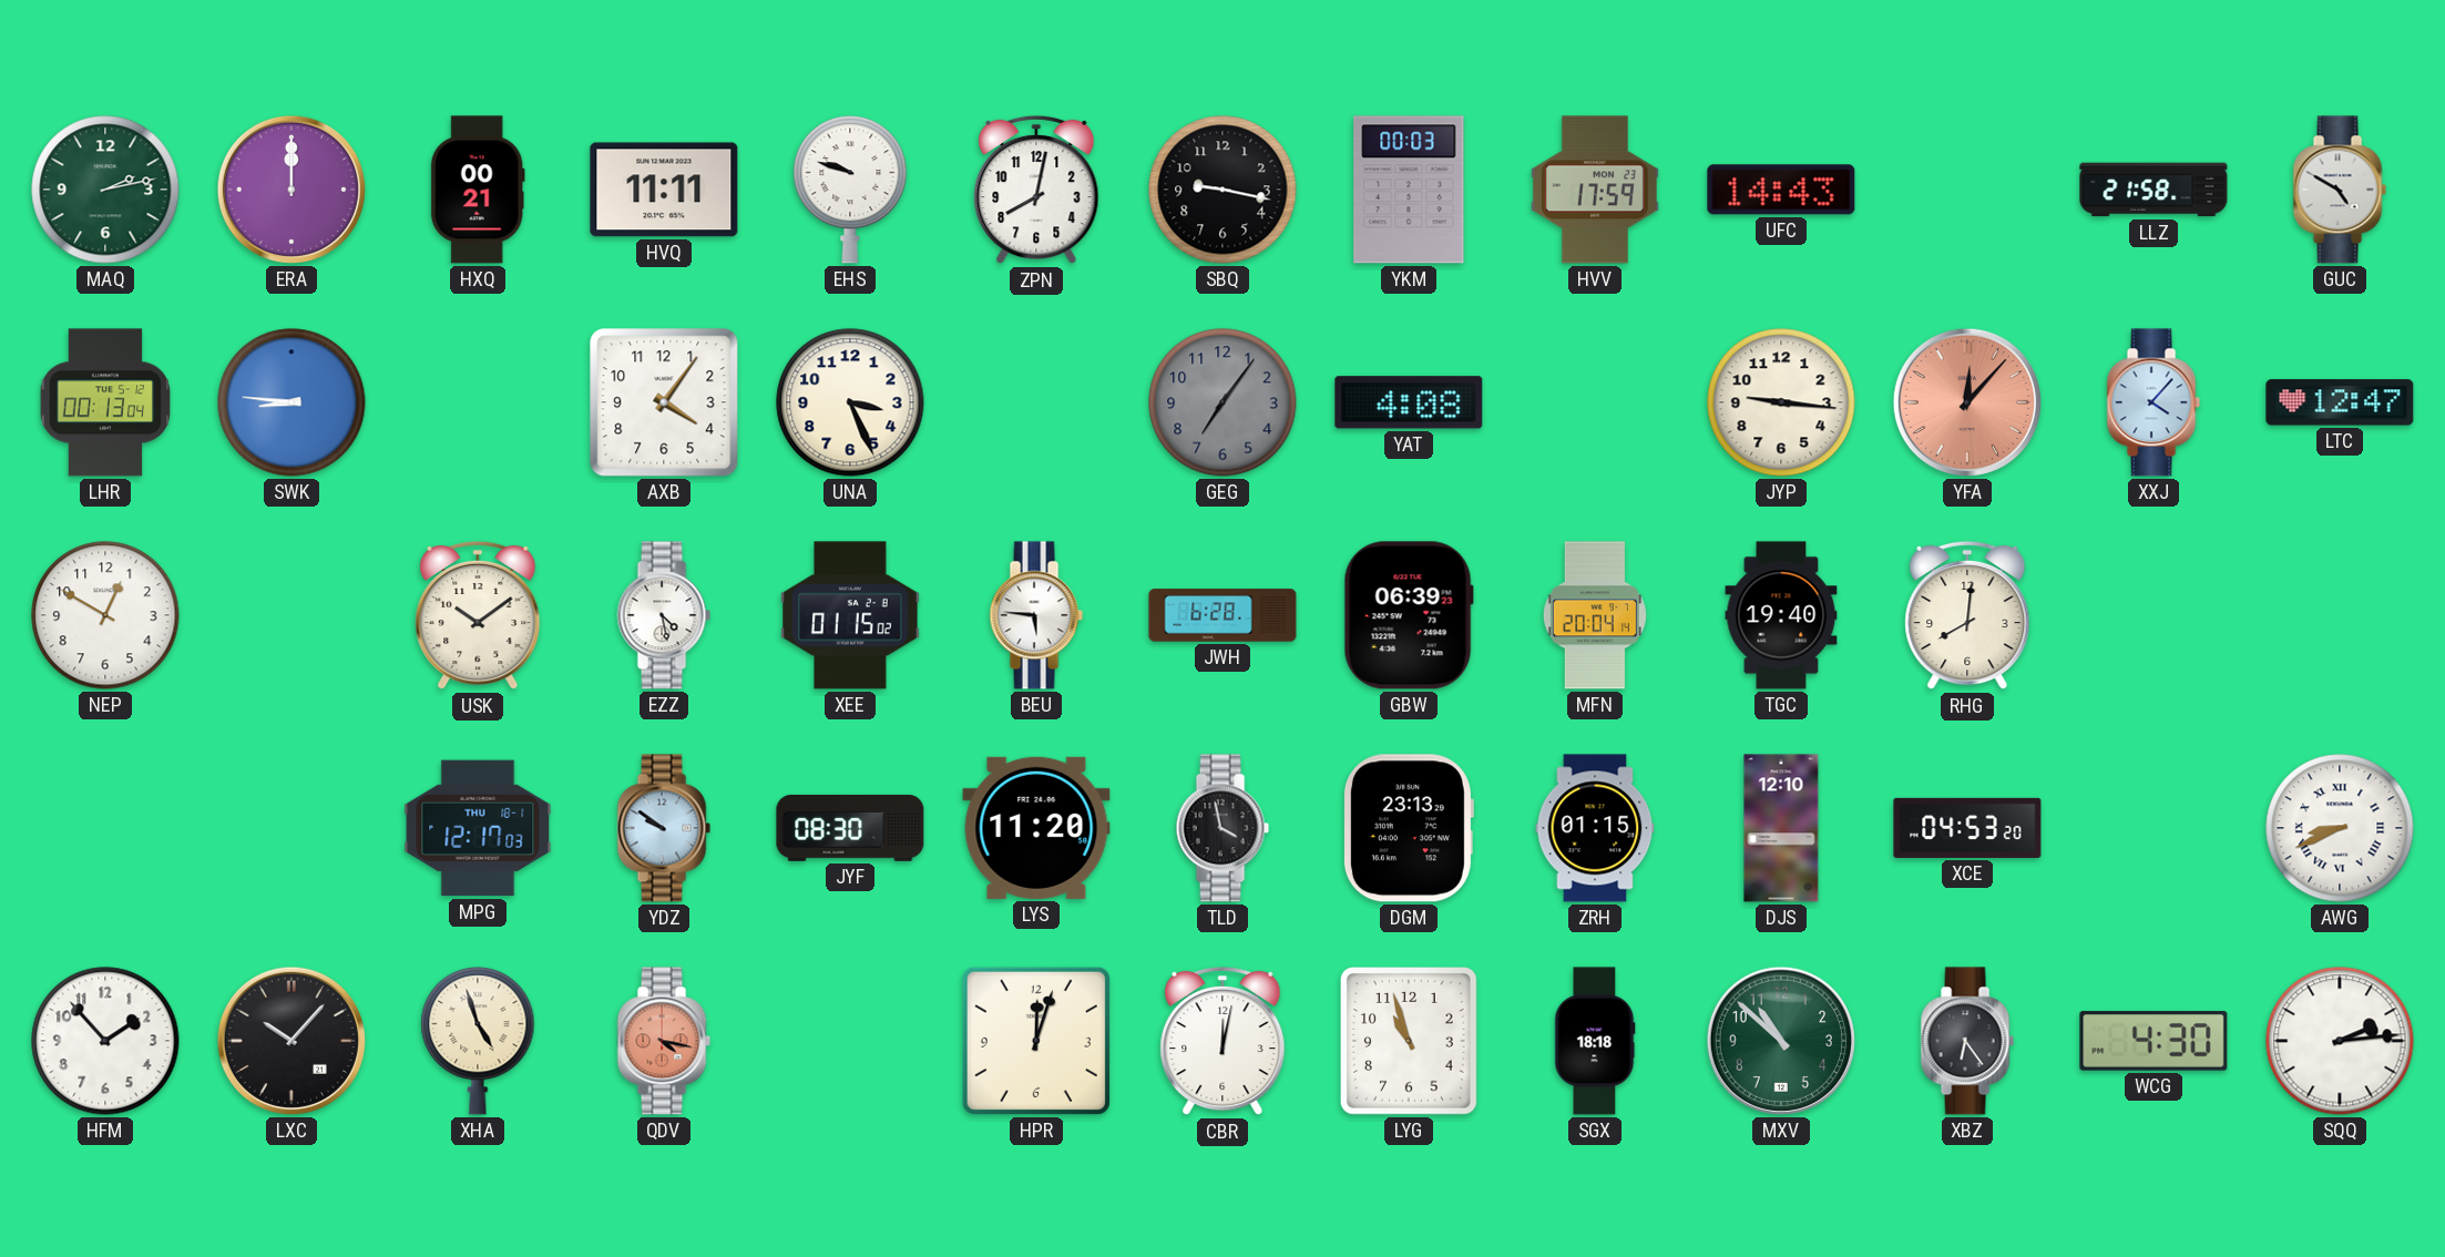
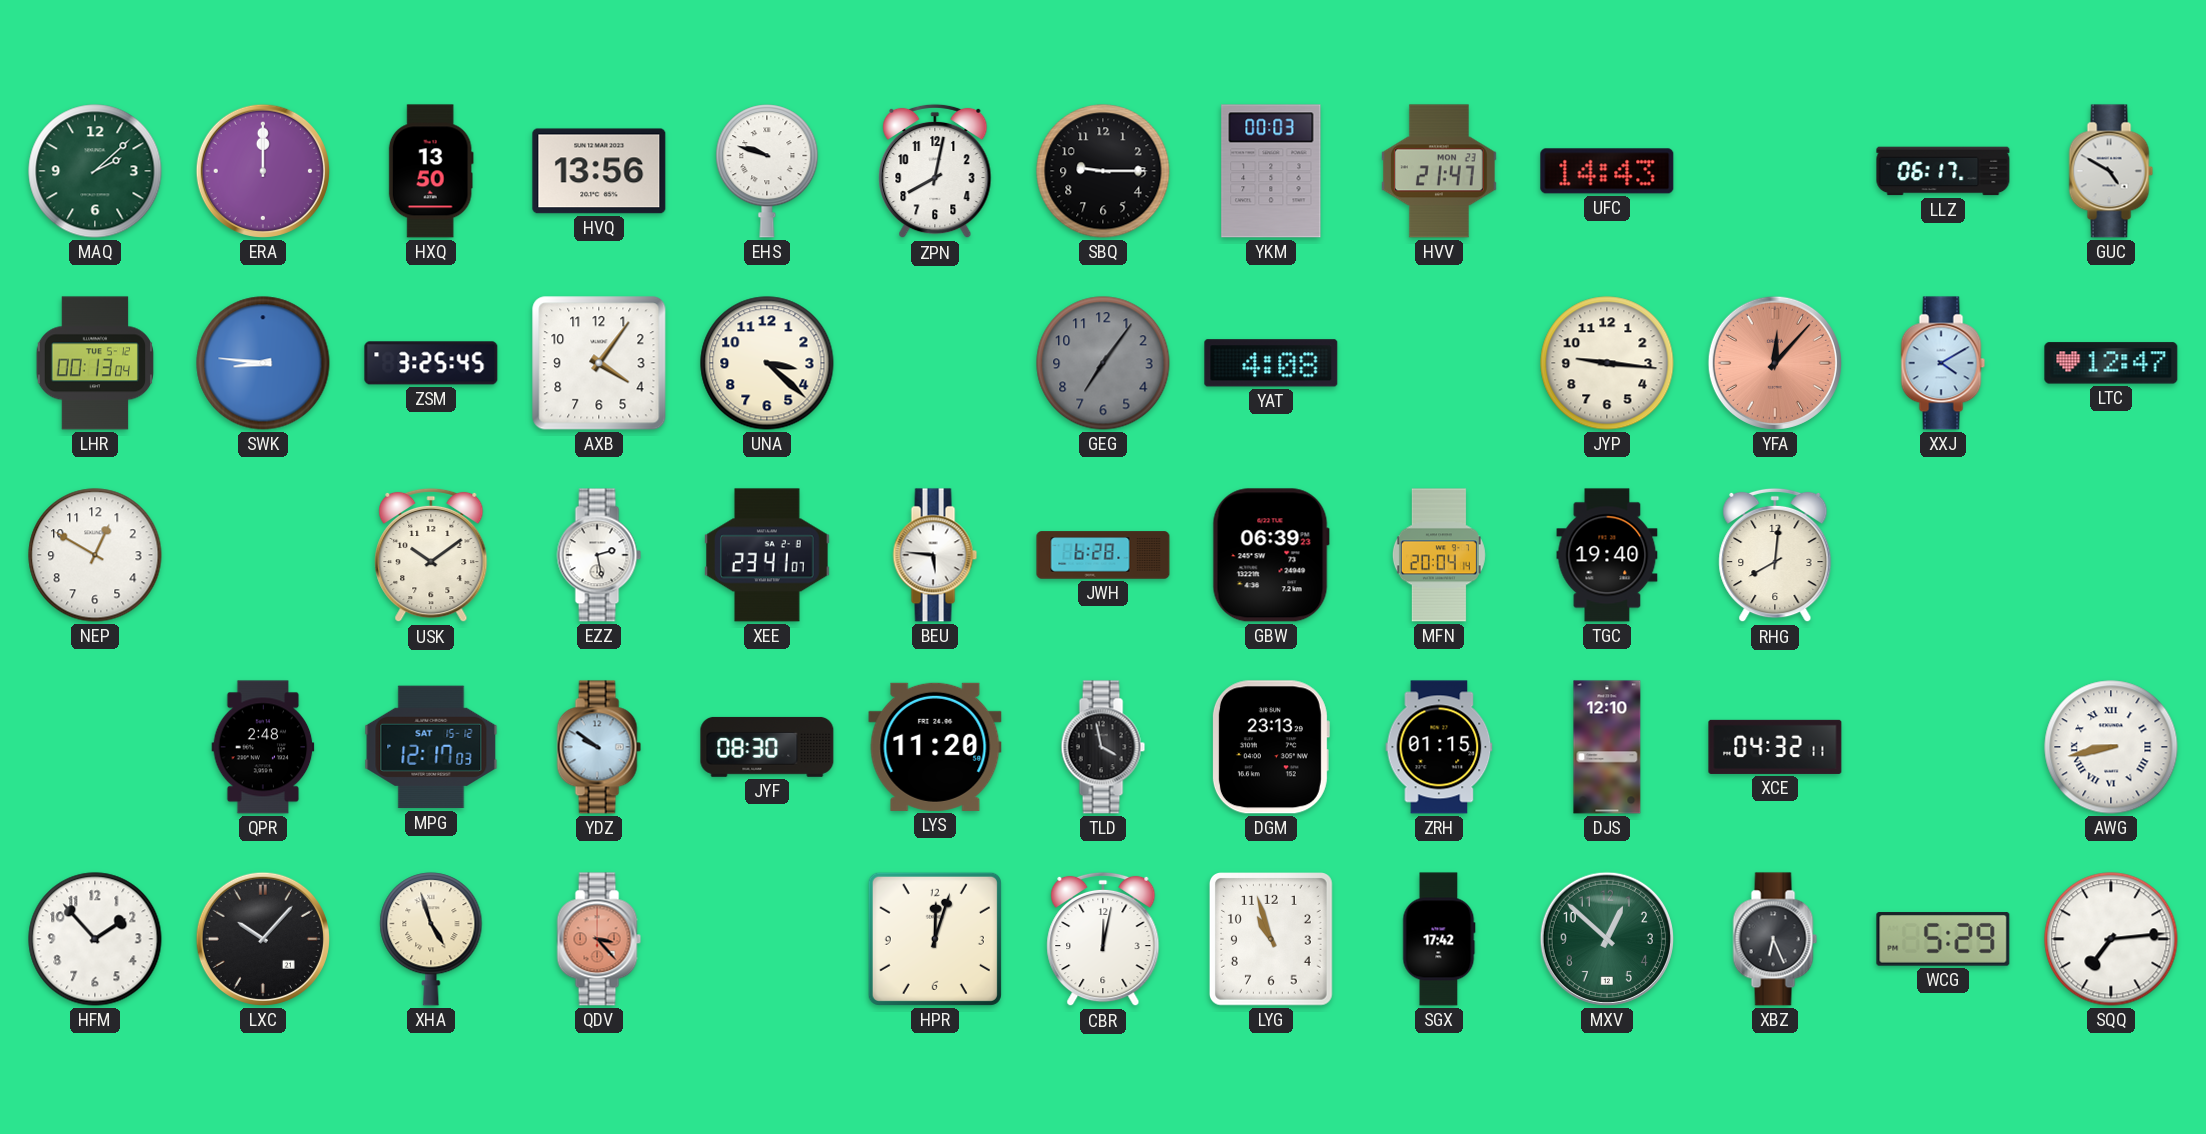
MAQ: 2:13 -> 2:08
HXQ: 00:21 -> 13:50
HVQ: 11:11 -> 13:56
SBQ: 9:17 -> 9:15
HVV: 17:59 -> 21:47
LLZ: 21:58 -> 06:17
ZSM: none -> 3:25
UNA: 3:26 -> 3:22
XXJ: 4:07 -> 4:10
EZZ: 4:28 -> 2:28
XEE: 01:15 -> 23:41
QPR: none -> 2:48
MPG date: THU 18-1 -> SAT 15-12
XCE: 04:53 -> 04:32
AWG: 8:41 -> 8:43
QDV: 4:17 -> 3:23
SGX: 18:18 -> 17:42
MXV: 10:52 -> 12:52
XBZ: 6:24 -> 6:26
WCG: 4:30 -> 5:29
SQQ: 2:14 -> 7:14
